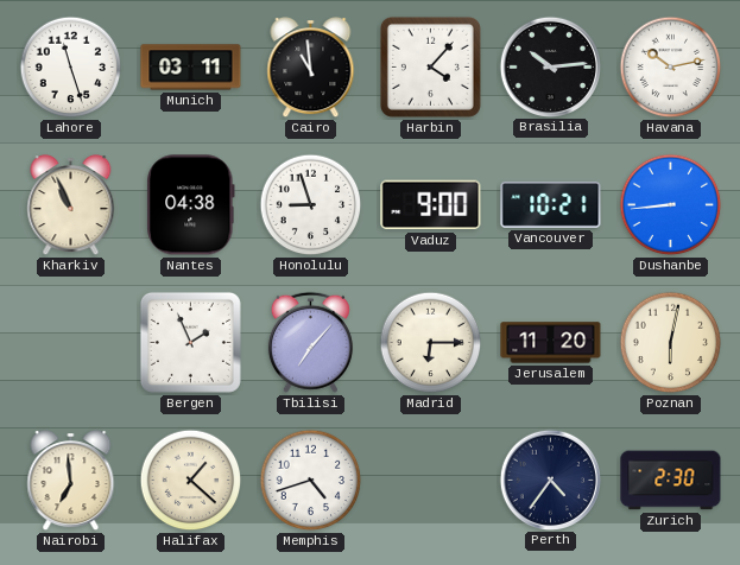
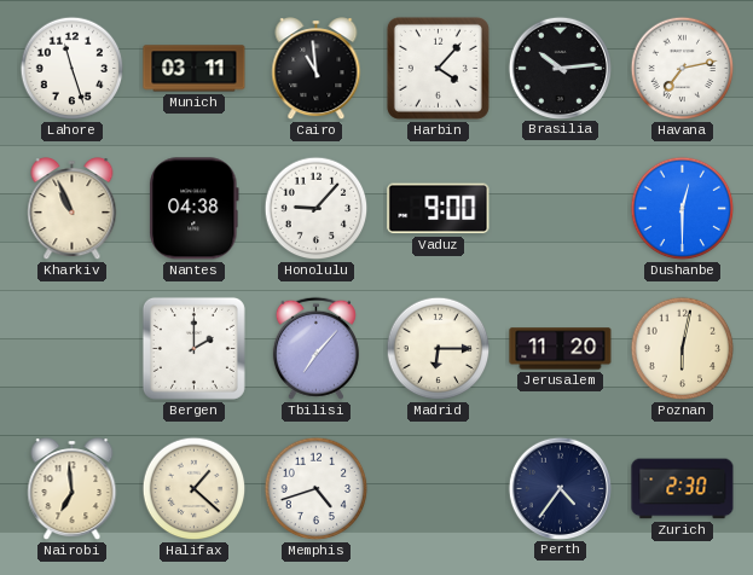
Havana: 10:13 -> 7:13
Honolulu: 8:57 -> 9:07
Vancouver: 10:21 -> none
Dushanbe: 8:44 -> 12:30
Bergen: 1:56 -> 2:00
